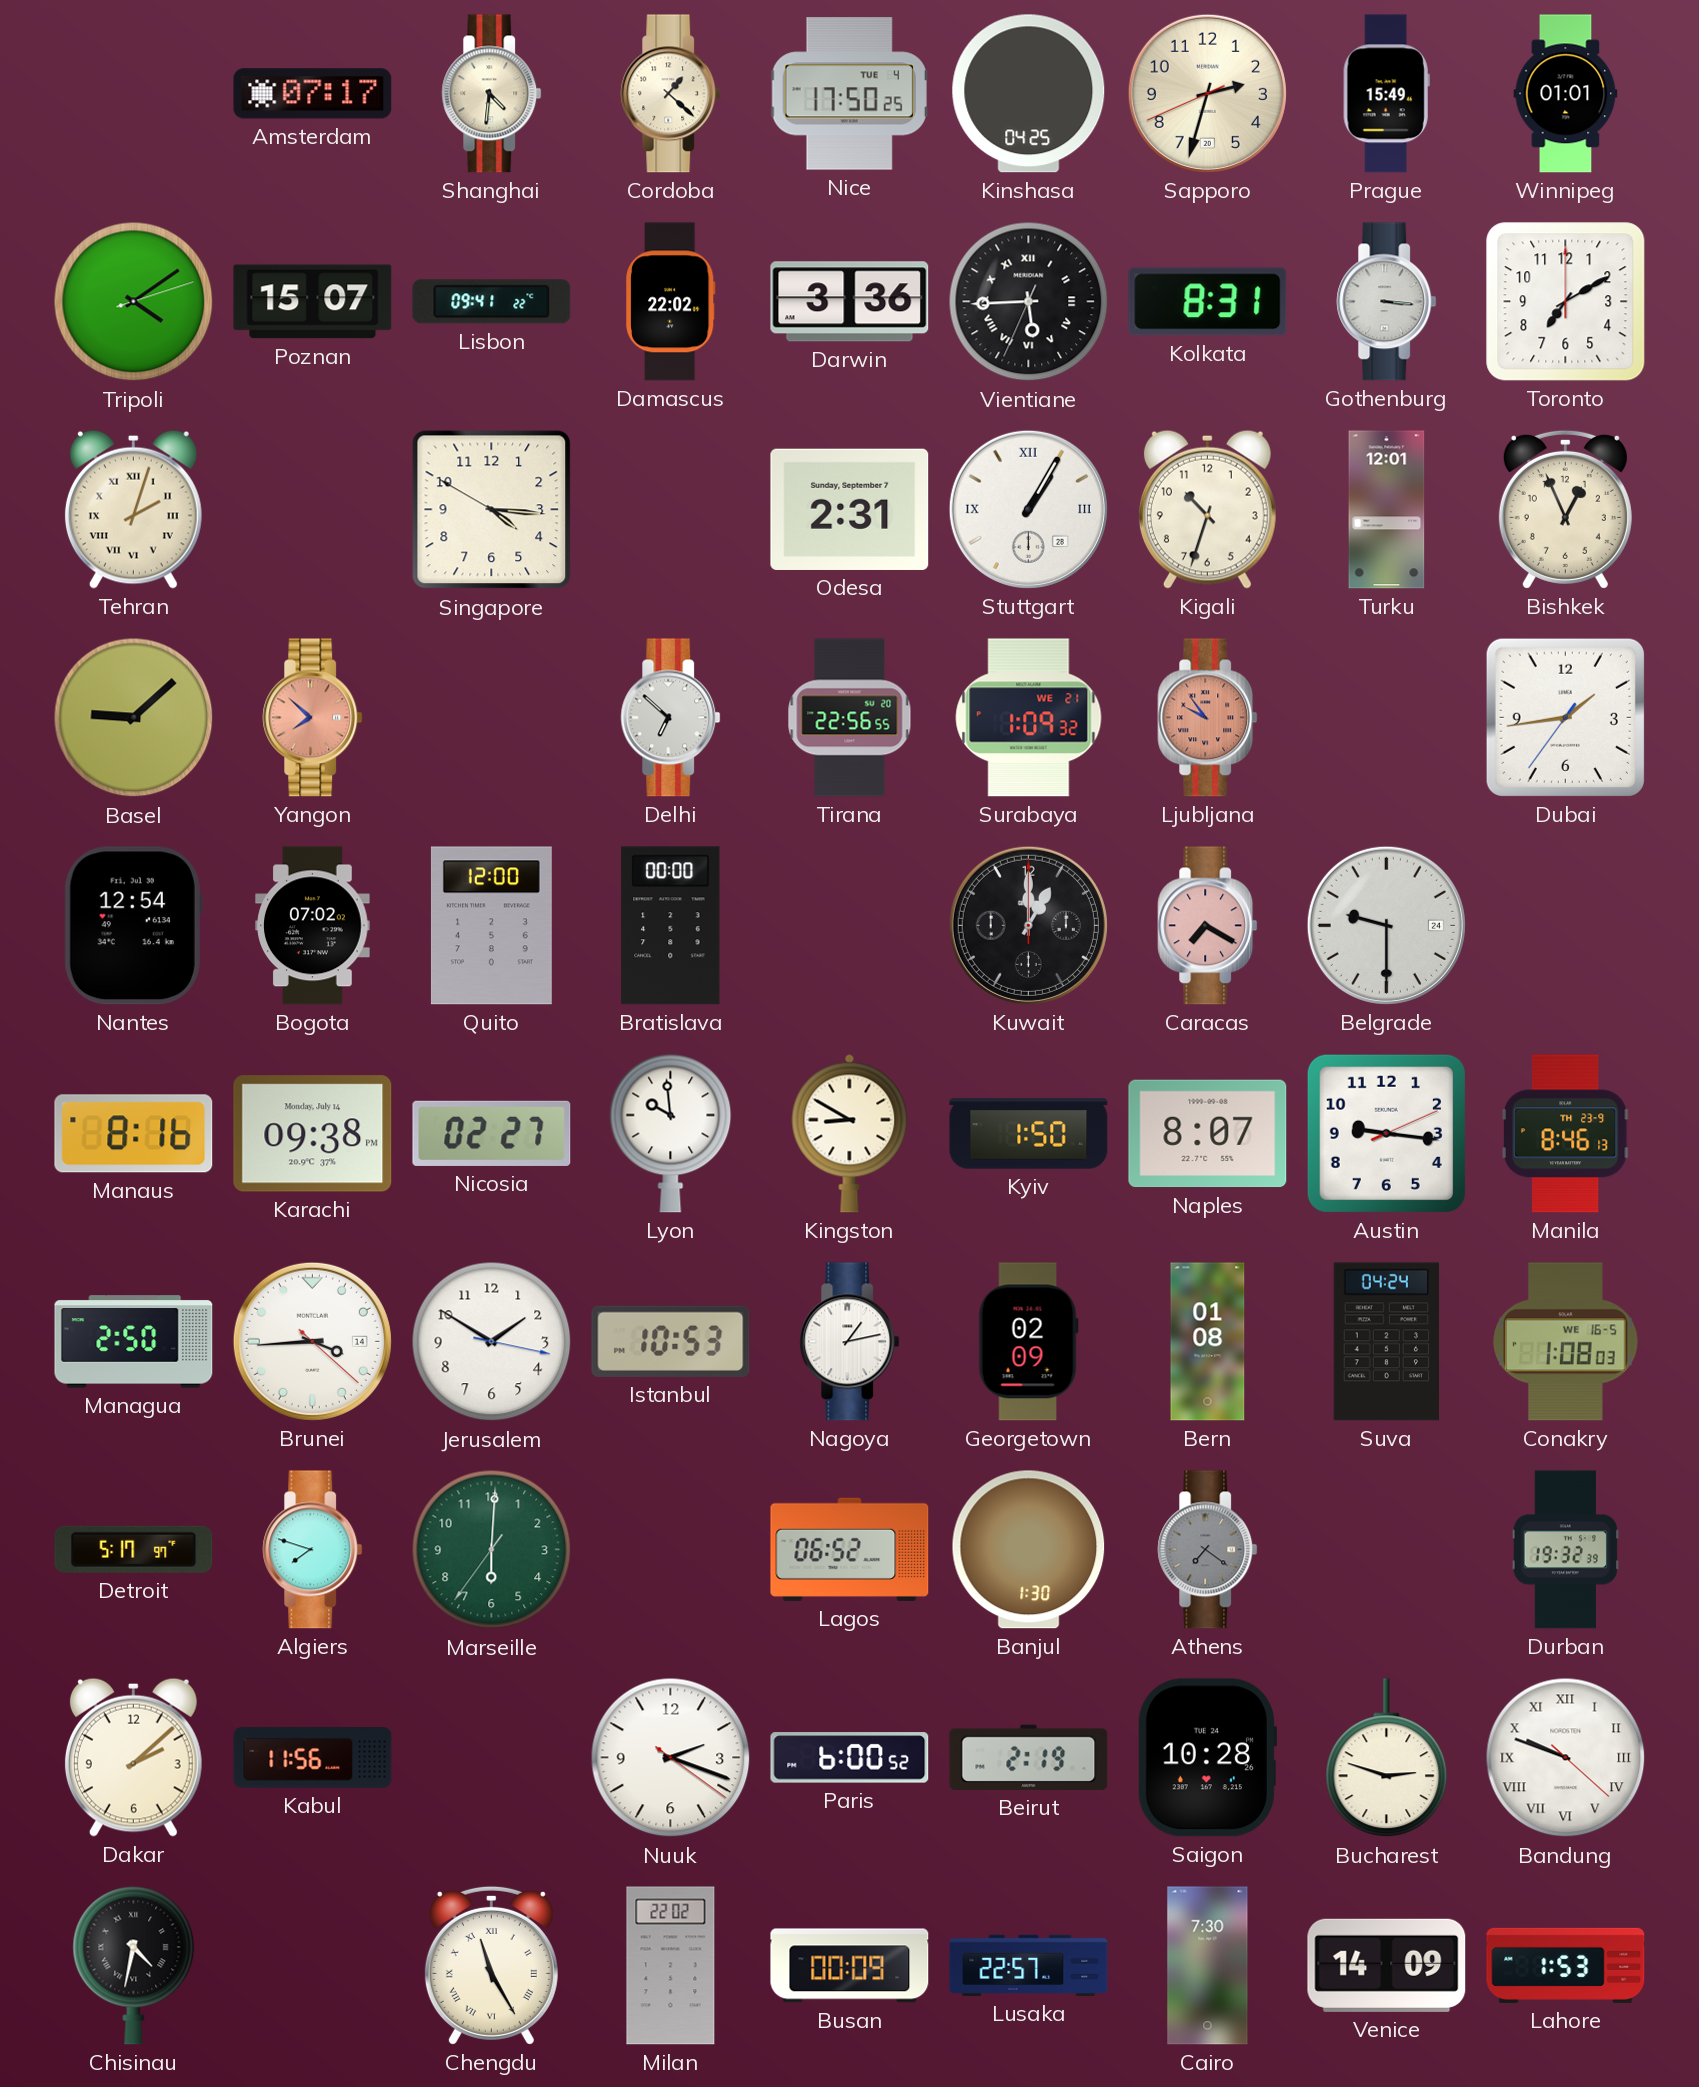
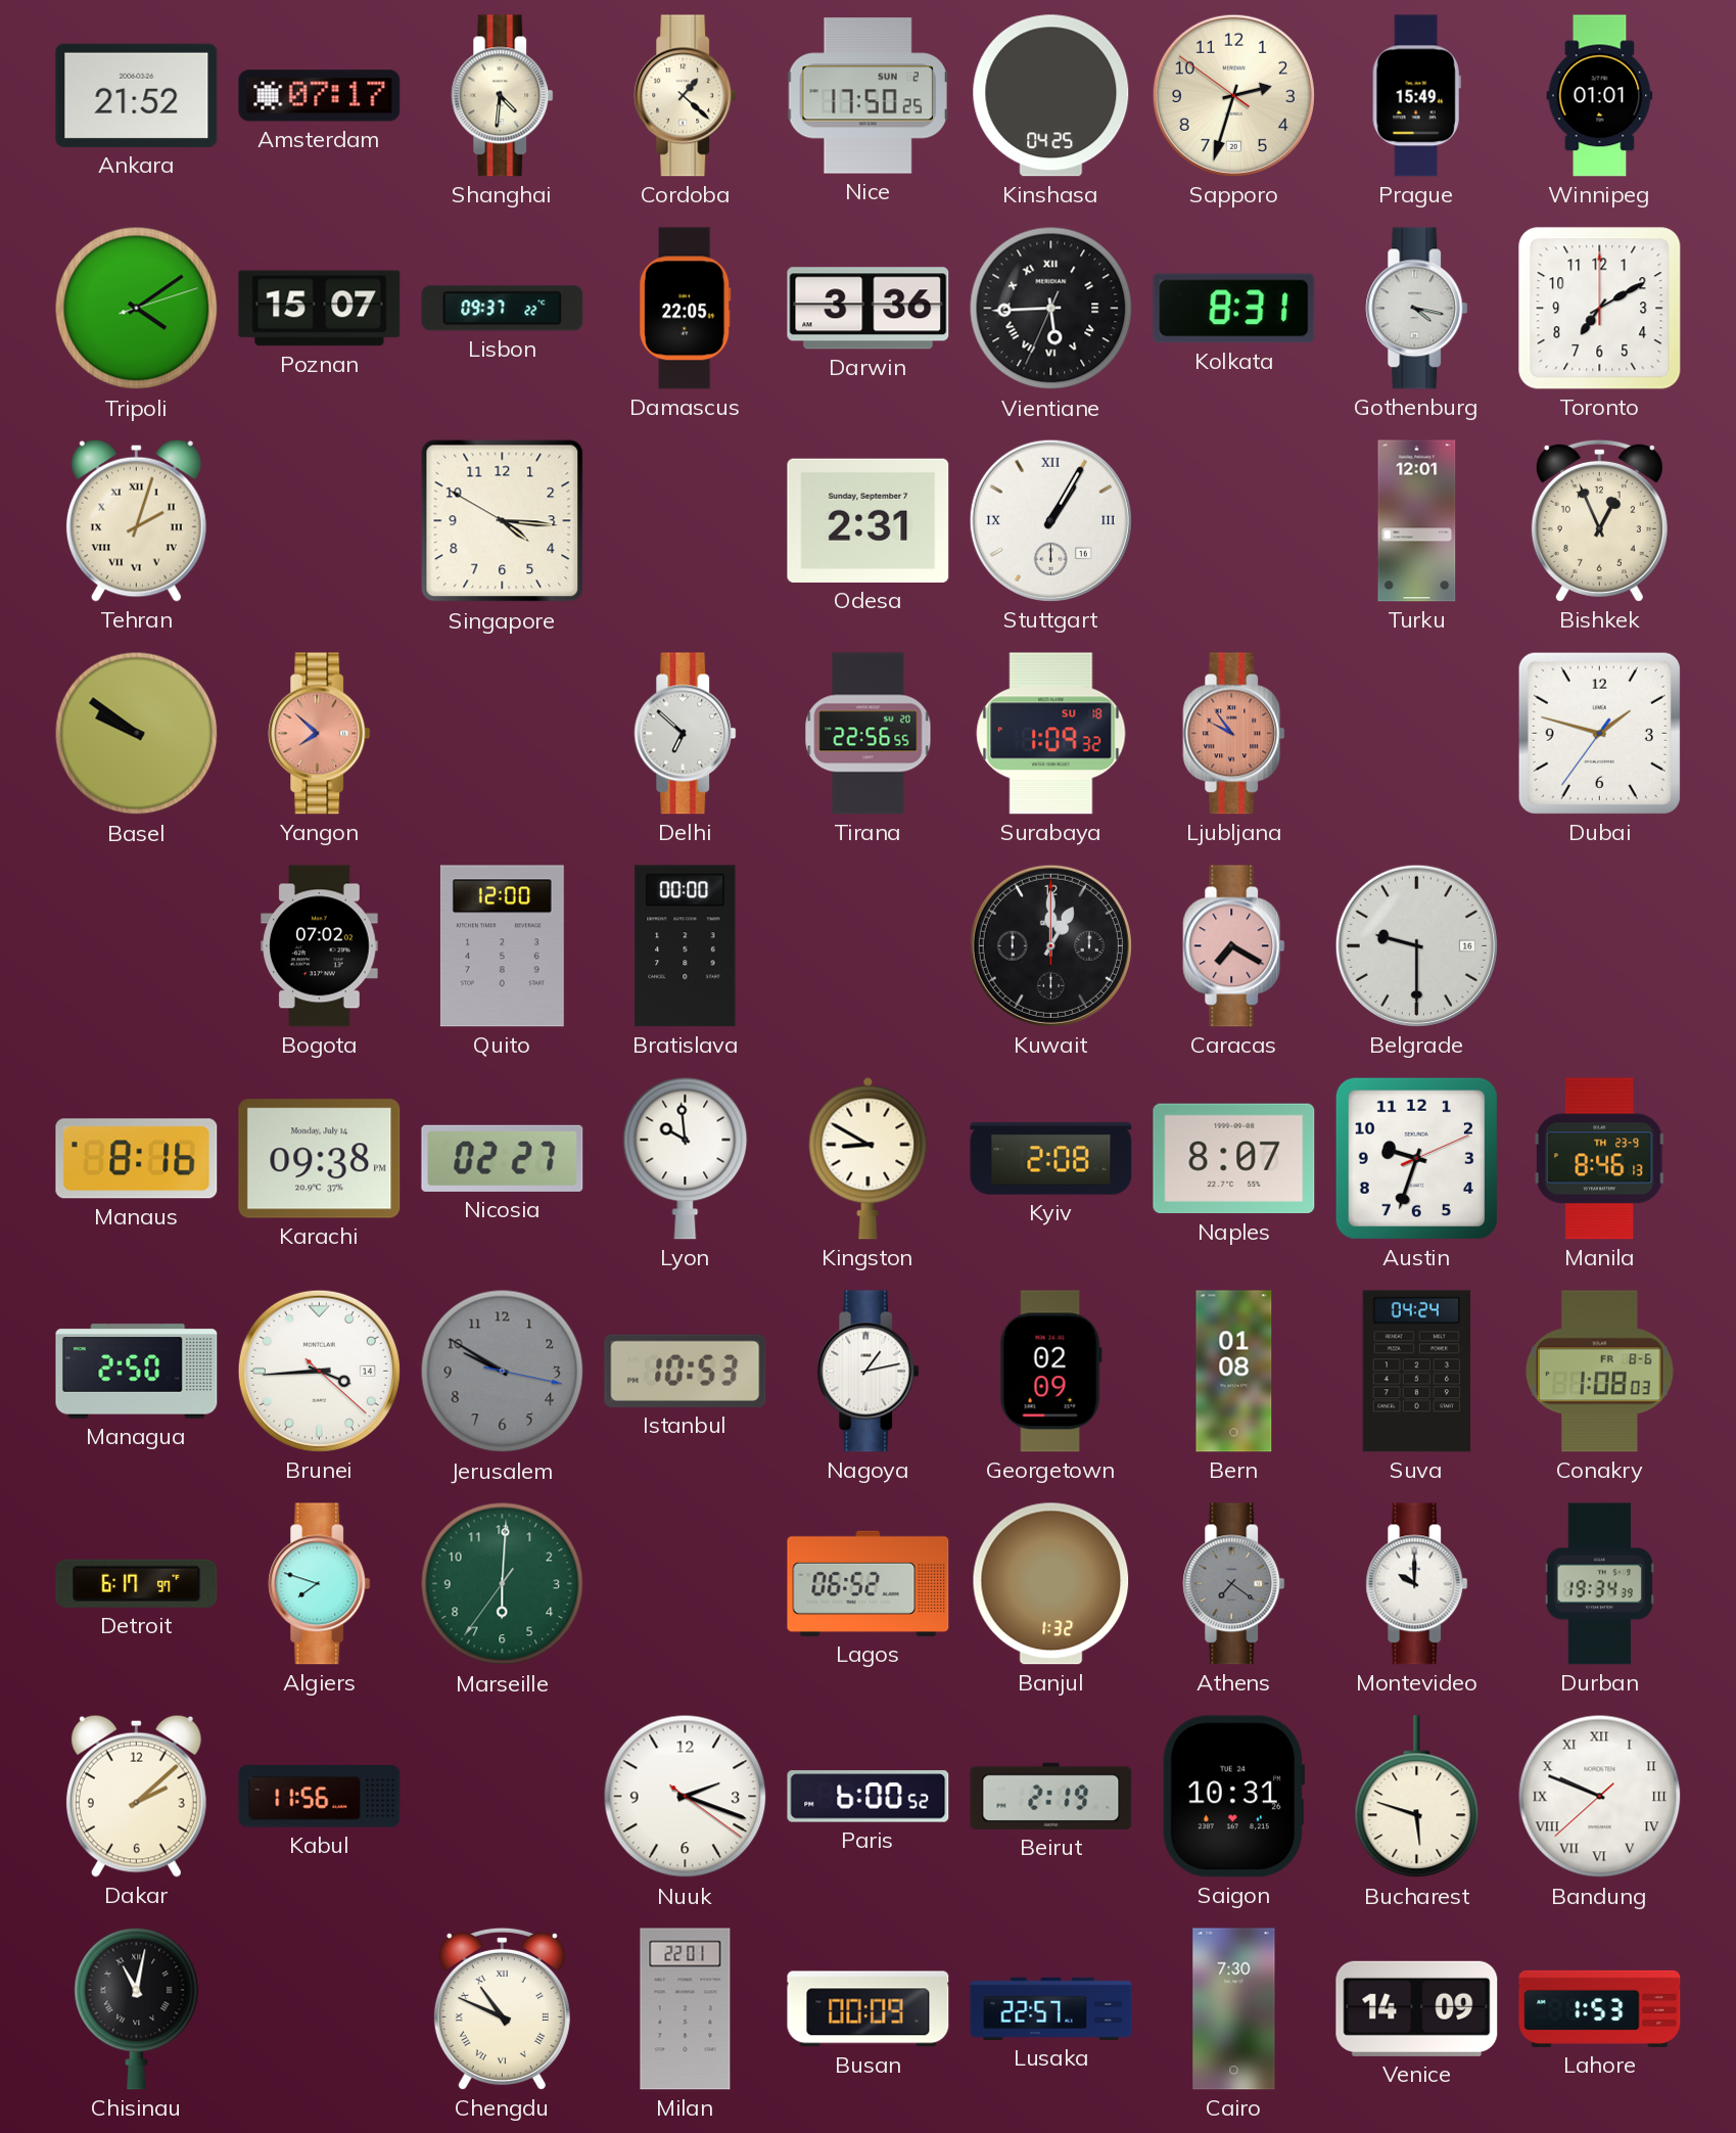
Ankara: none -> 21:52
Nice date: TUE 4 -> SUN 2
Sapporo: 2:32:41 -> 2:32:51
Lisbon: 09:41 -> 09:37
Damascus: 22:02 -> 22:05
Gothenburg: 3:16 -> 4:17
Stuttgart date: 28 -> 16
Kigali: 10:33 -> none
Basel: 9:08 -> 9:51
Surabaya date: WE 21 -> SU 18
Dubai: 1:43 -> 1:47
Nantes: 12:54 -> none
Belgrade date: 24 -> 16
Kyiv: 1:50 -> 2:08
Austin: 9:16 -> 9:33
Jerusalem: 1:50 -> 9:50
Jerusalem dial: white -> grey
Conakry date: WE 16-5 -> FR 8-6
Detroit: 5:17 -> 6:17
Banjul: 1:30 -> 1:32
Montevideo: none -> 10:00
Durban: 19:32 -> 19:34
Saigon: 10:28 -> 10:31
Bucharest: 2:48 -> 5:48
Bandung: 9:48:22 -> 9:48:38
Chisinau: 4:32 -> 11:02
Chengdu: 11:25 -> 10:49
Milan: 22:02 -> 22:01
